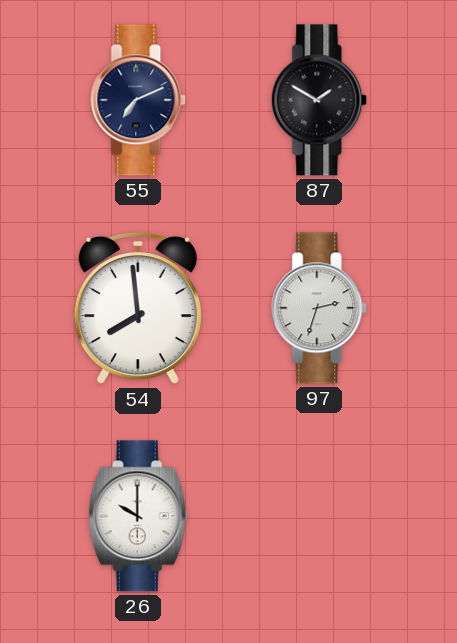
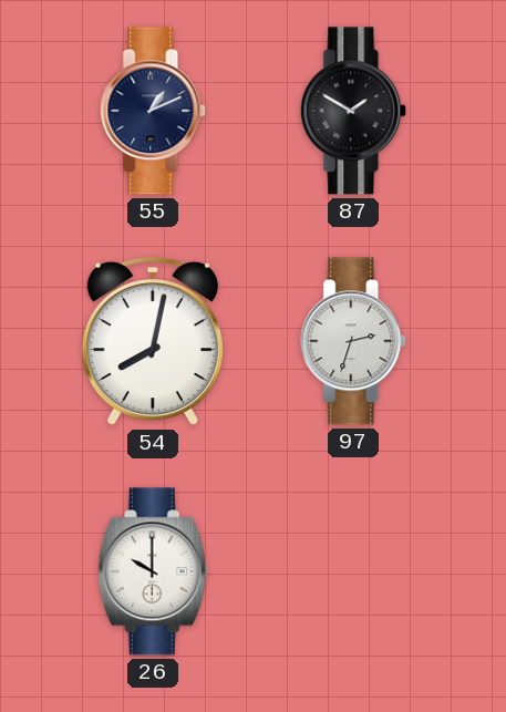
55: 7:11 -> 1:11
54: 7:59 -> 8:02
